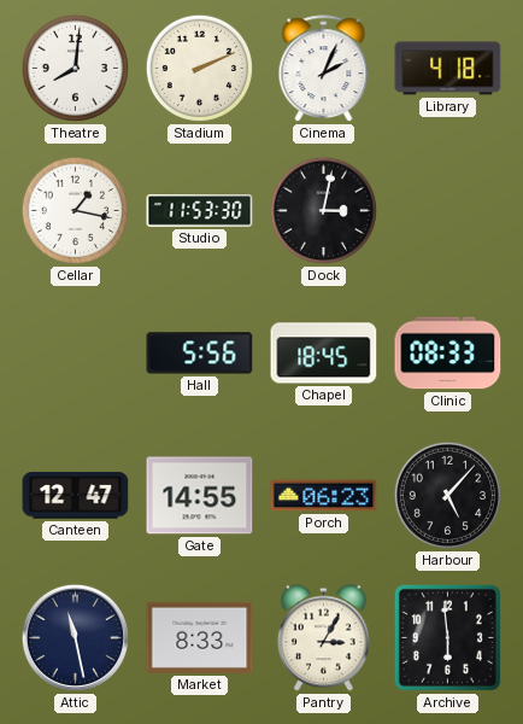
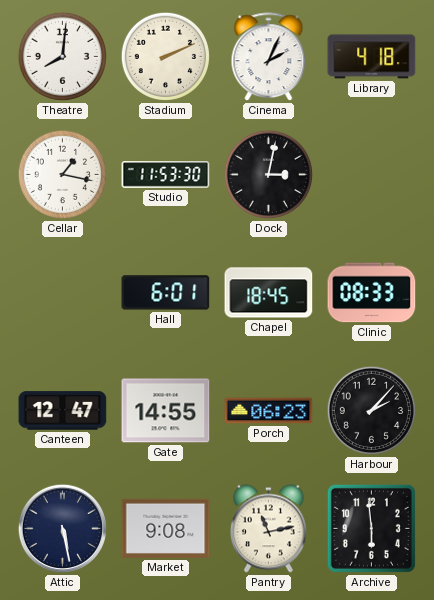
Hall: 5:56 -> 6:01
Harbour: 5:07 -> 2:07
Attic: 11:28 -> 5:28
Market: 8:33 -> 9:08
Pantry: 3:05 -> 11:13
